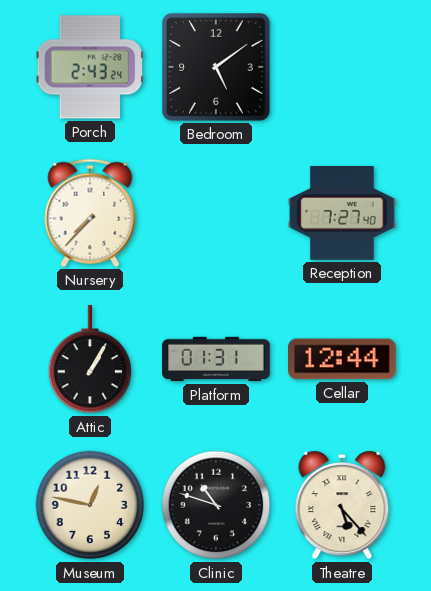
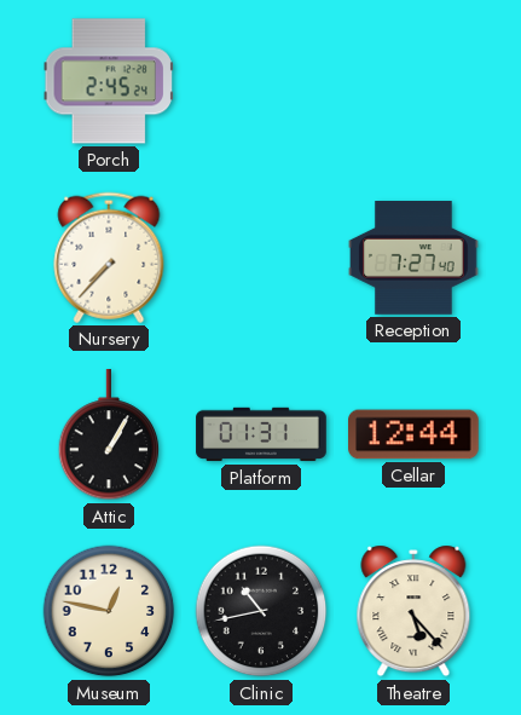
Porch: 2:43 -> 2:45
Bedroom: 5:09 -> none
Clinic: 10:48 -> 10:43
